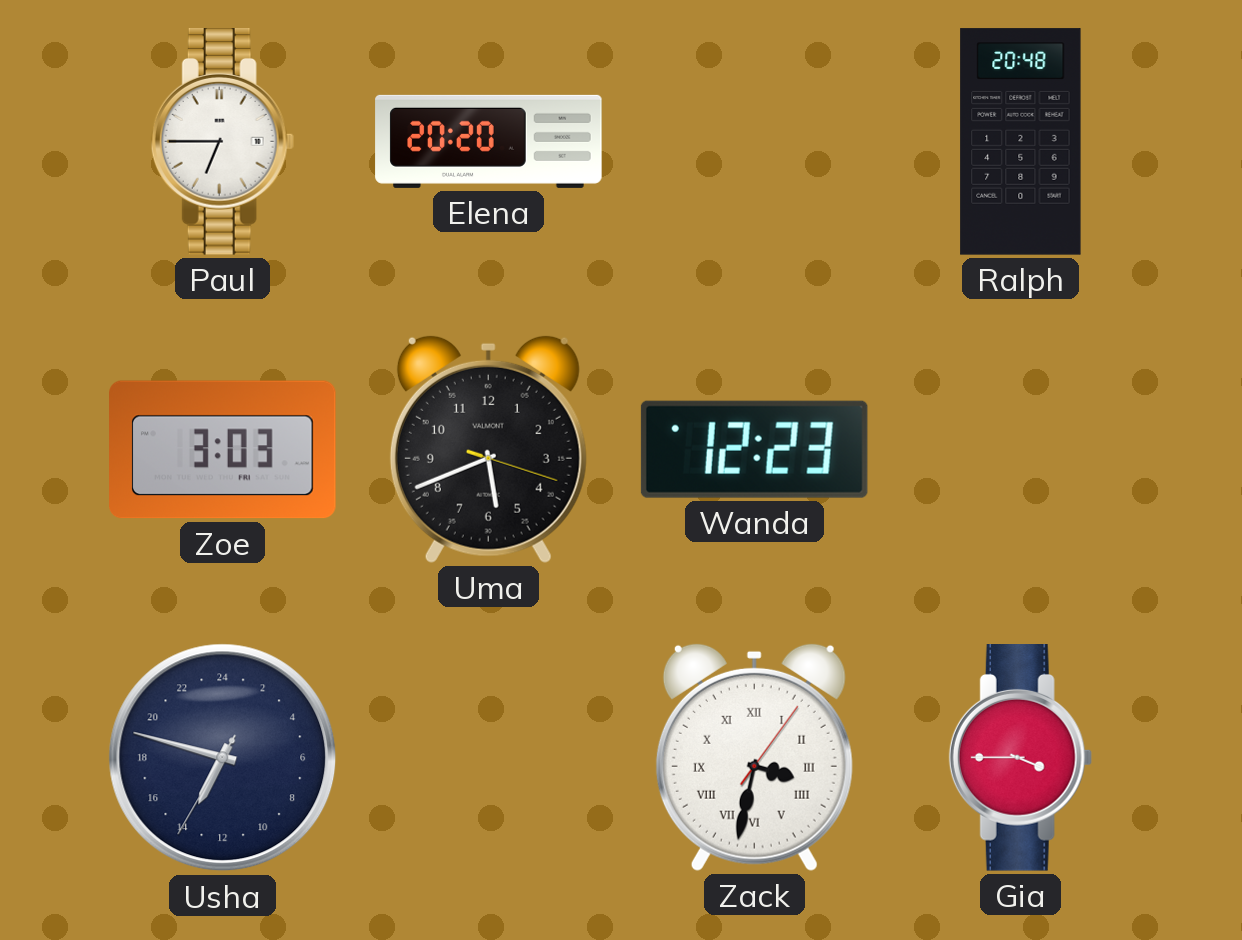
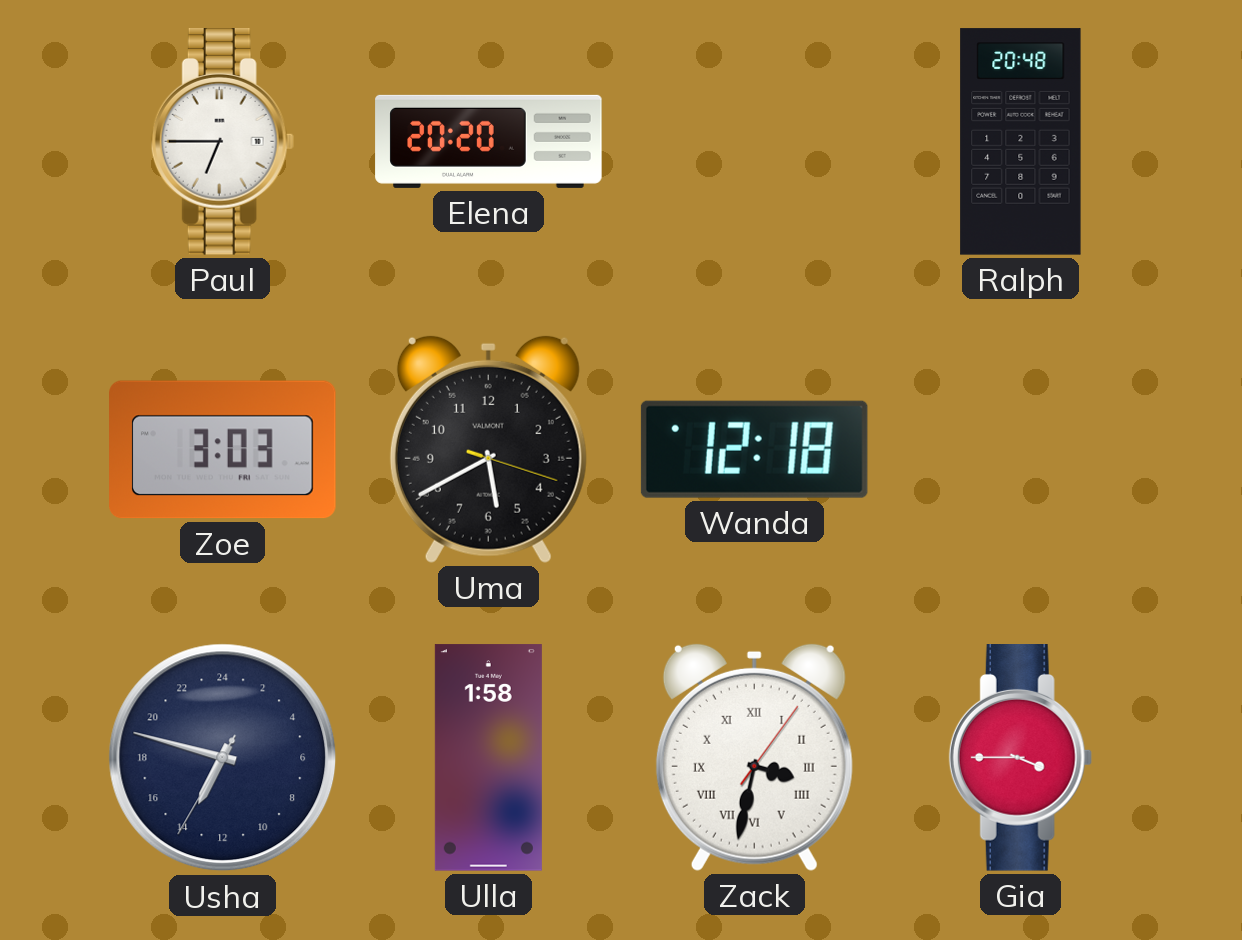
Uma: 5:41 -> 5:40
Wanda: 12:23 -> 12:18
Ulla: none -> 1:58
